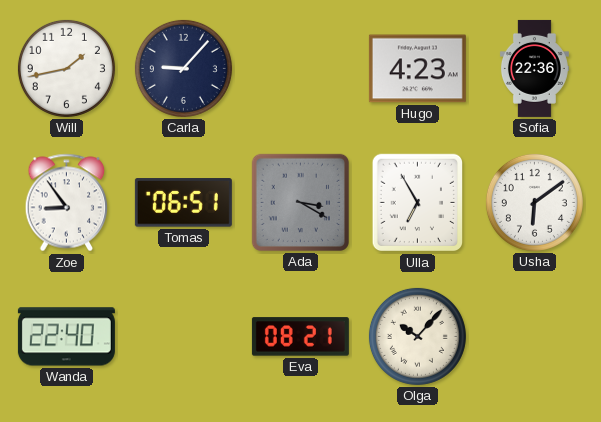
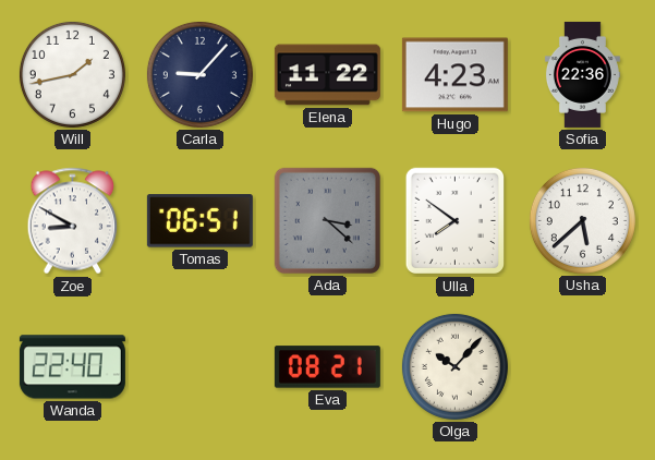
Elena: none -> 11:22
Zoe: 8:54 -> 8:50
Ada: 3:20 -> 3:22
Ulla: 6:55 -> 7:51
Usha: 6:09 -> 5:38
